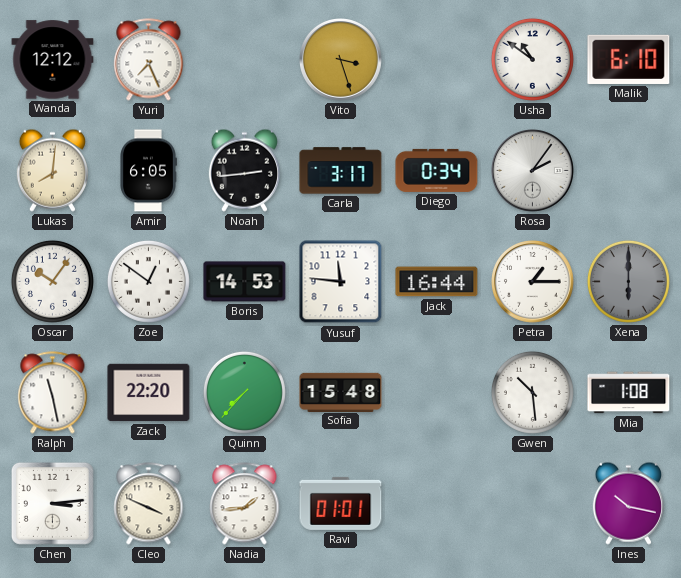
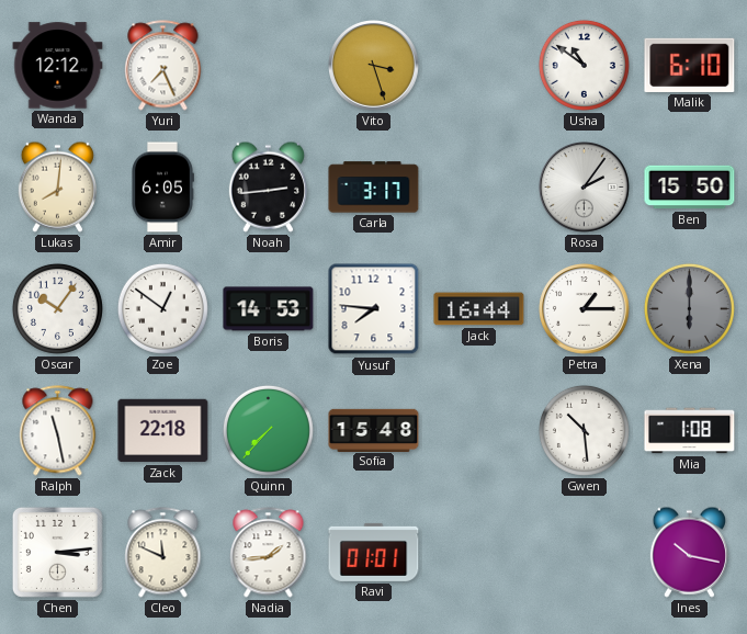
Diego: 0:34 -> none
Ben: none -> 15:50
Yusuf: 11:46 -> 7:46
Zack: 22:20 -> 22:18
Cleo: 3:49 -> 11:49
